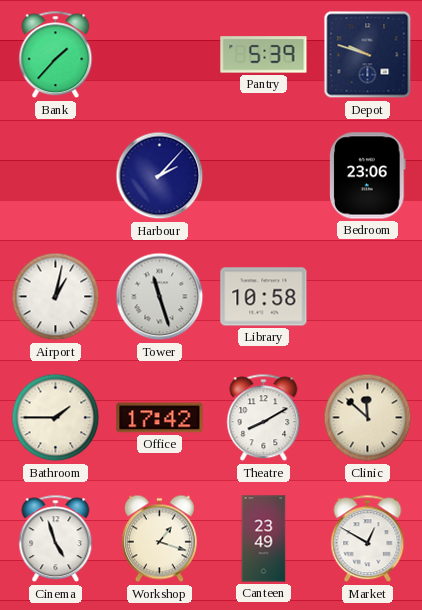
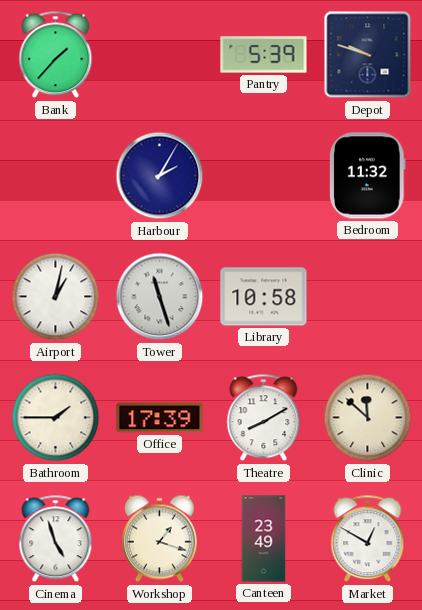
Harbour: 2:07 -> 2:05
Bedroom: 23:06 -> 11:32
Office: 17:42 -> 17:39
